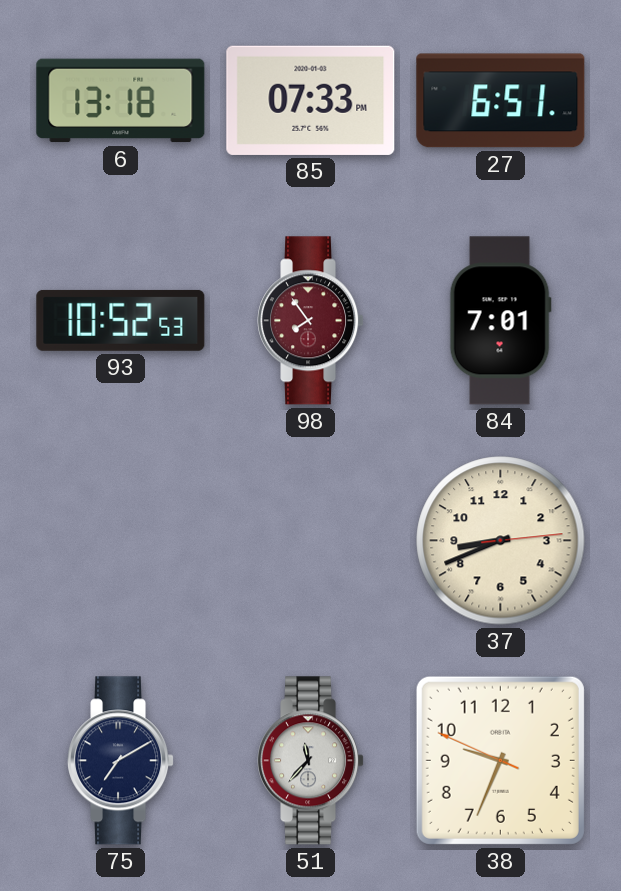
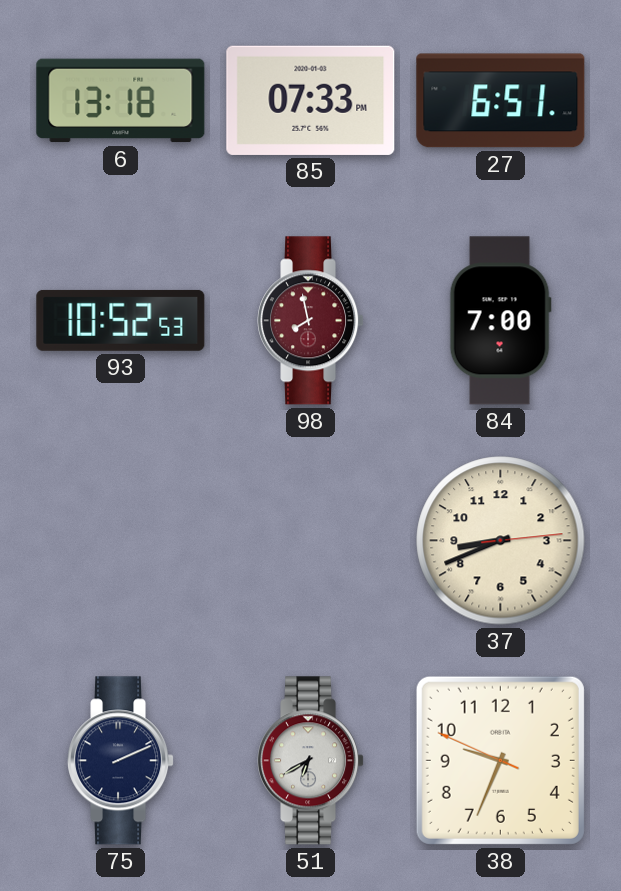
98: 7:54 -> 7:58
84: 7:01 -> 7:00
75: 7:10 -> 2:11
51: 11:37 -> 6:40
